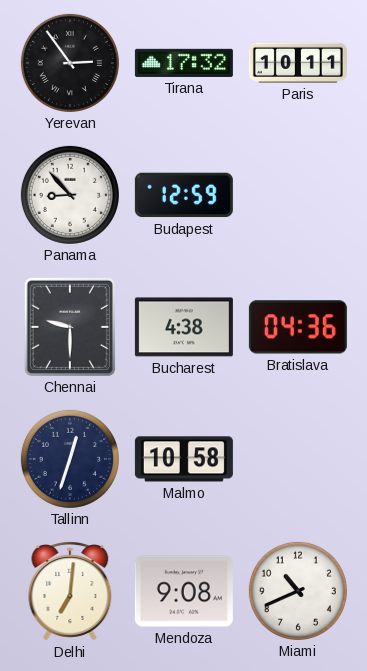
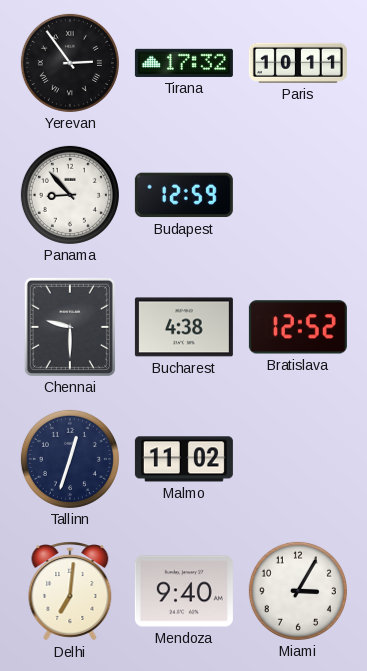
Bratislava: 04:36 -> 12:52
Malmo: 10:58 -> 11:02
Mendoza: 9:08 -> 9:40
Miami: 10:41 -> 3:05
